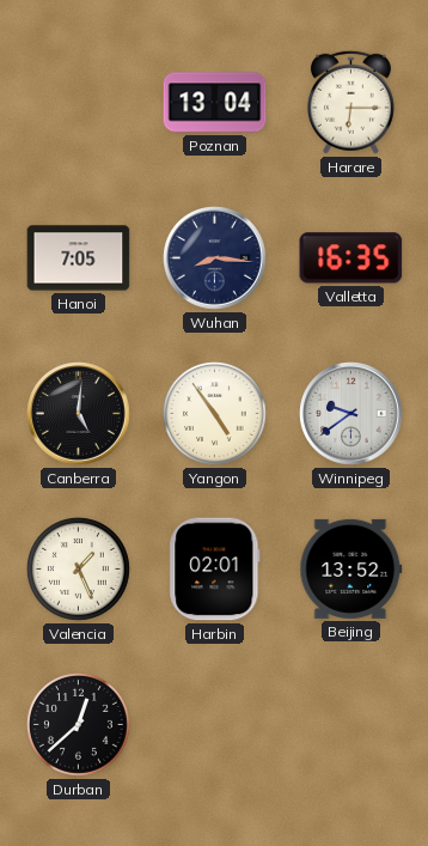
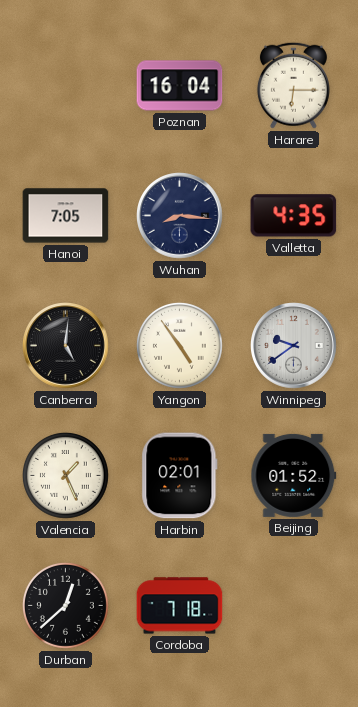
Poznan: 13:04 -> 16:04
Valletta: 16:35 -> 4:35
Beijing: 13:52 -> 01:52
Cordoba: none -> 7:18
